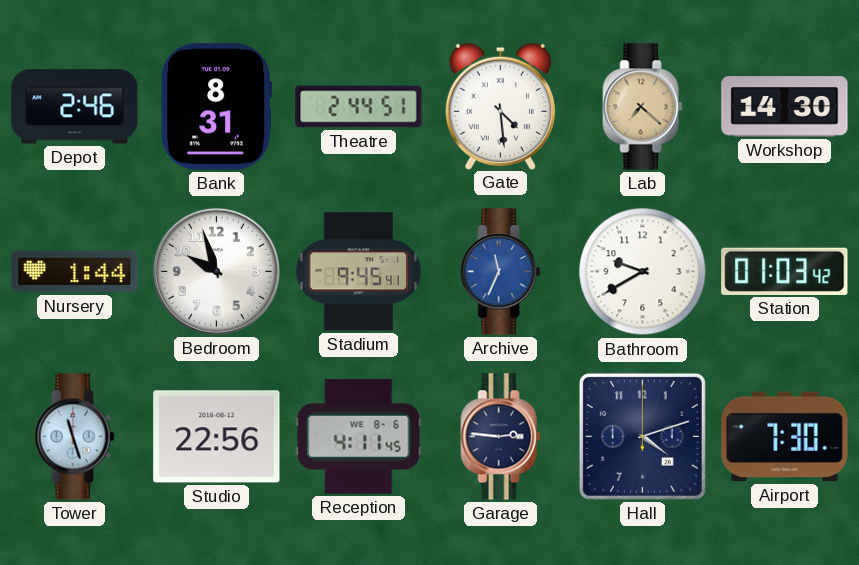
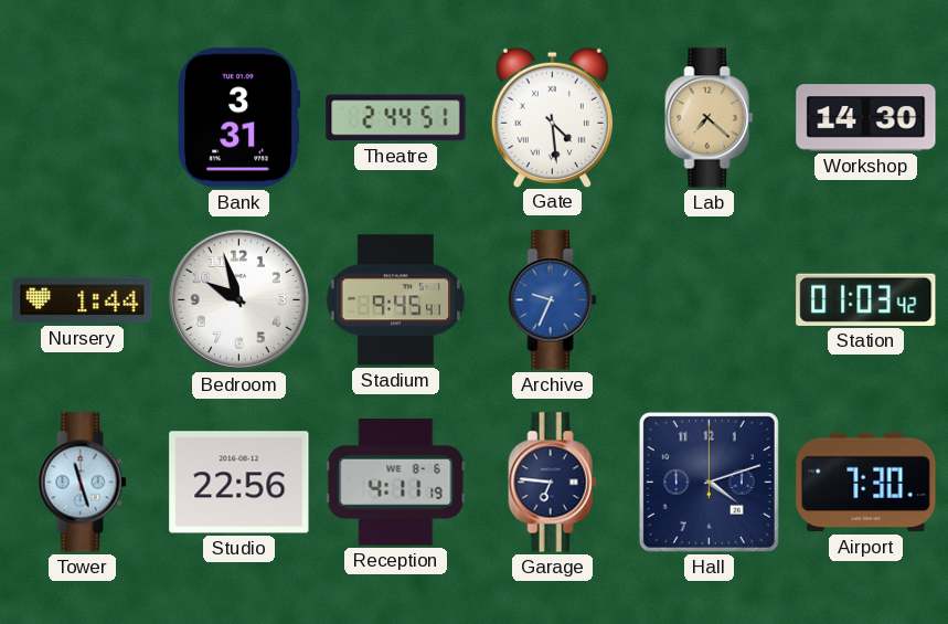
Depot: 2:46 -> none
Bank: 8:31 -> 3:31
Archive: 11:34 -> 9:34
Bathroom: 9:40 -> none
Reception: 4:11:45 -> 4:11:19
Garage: 2:46 -> 6:46
